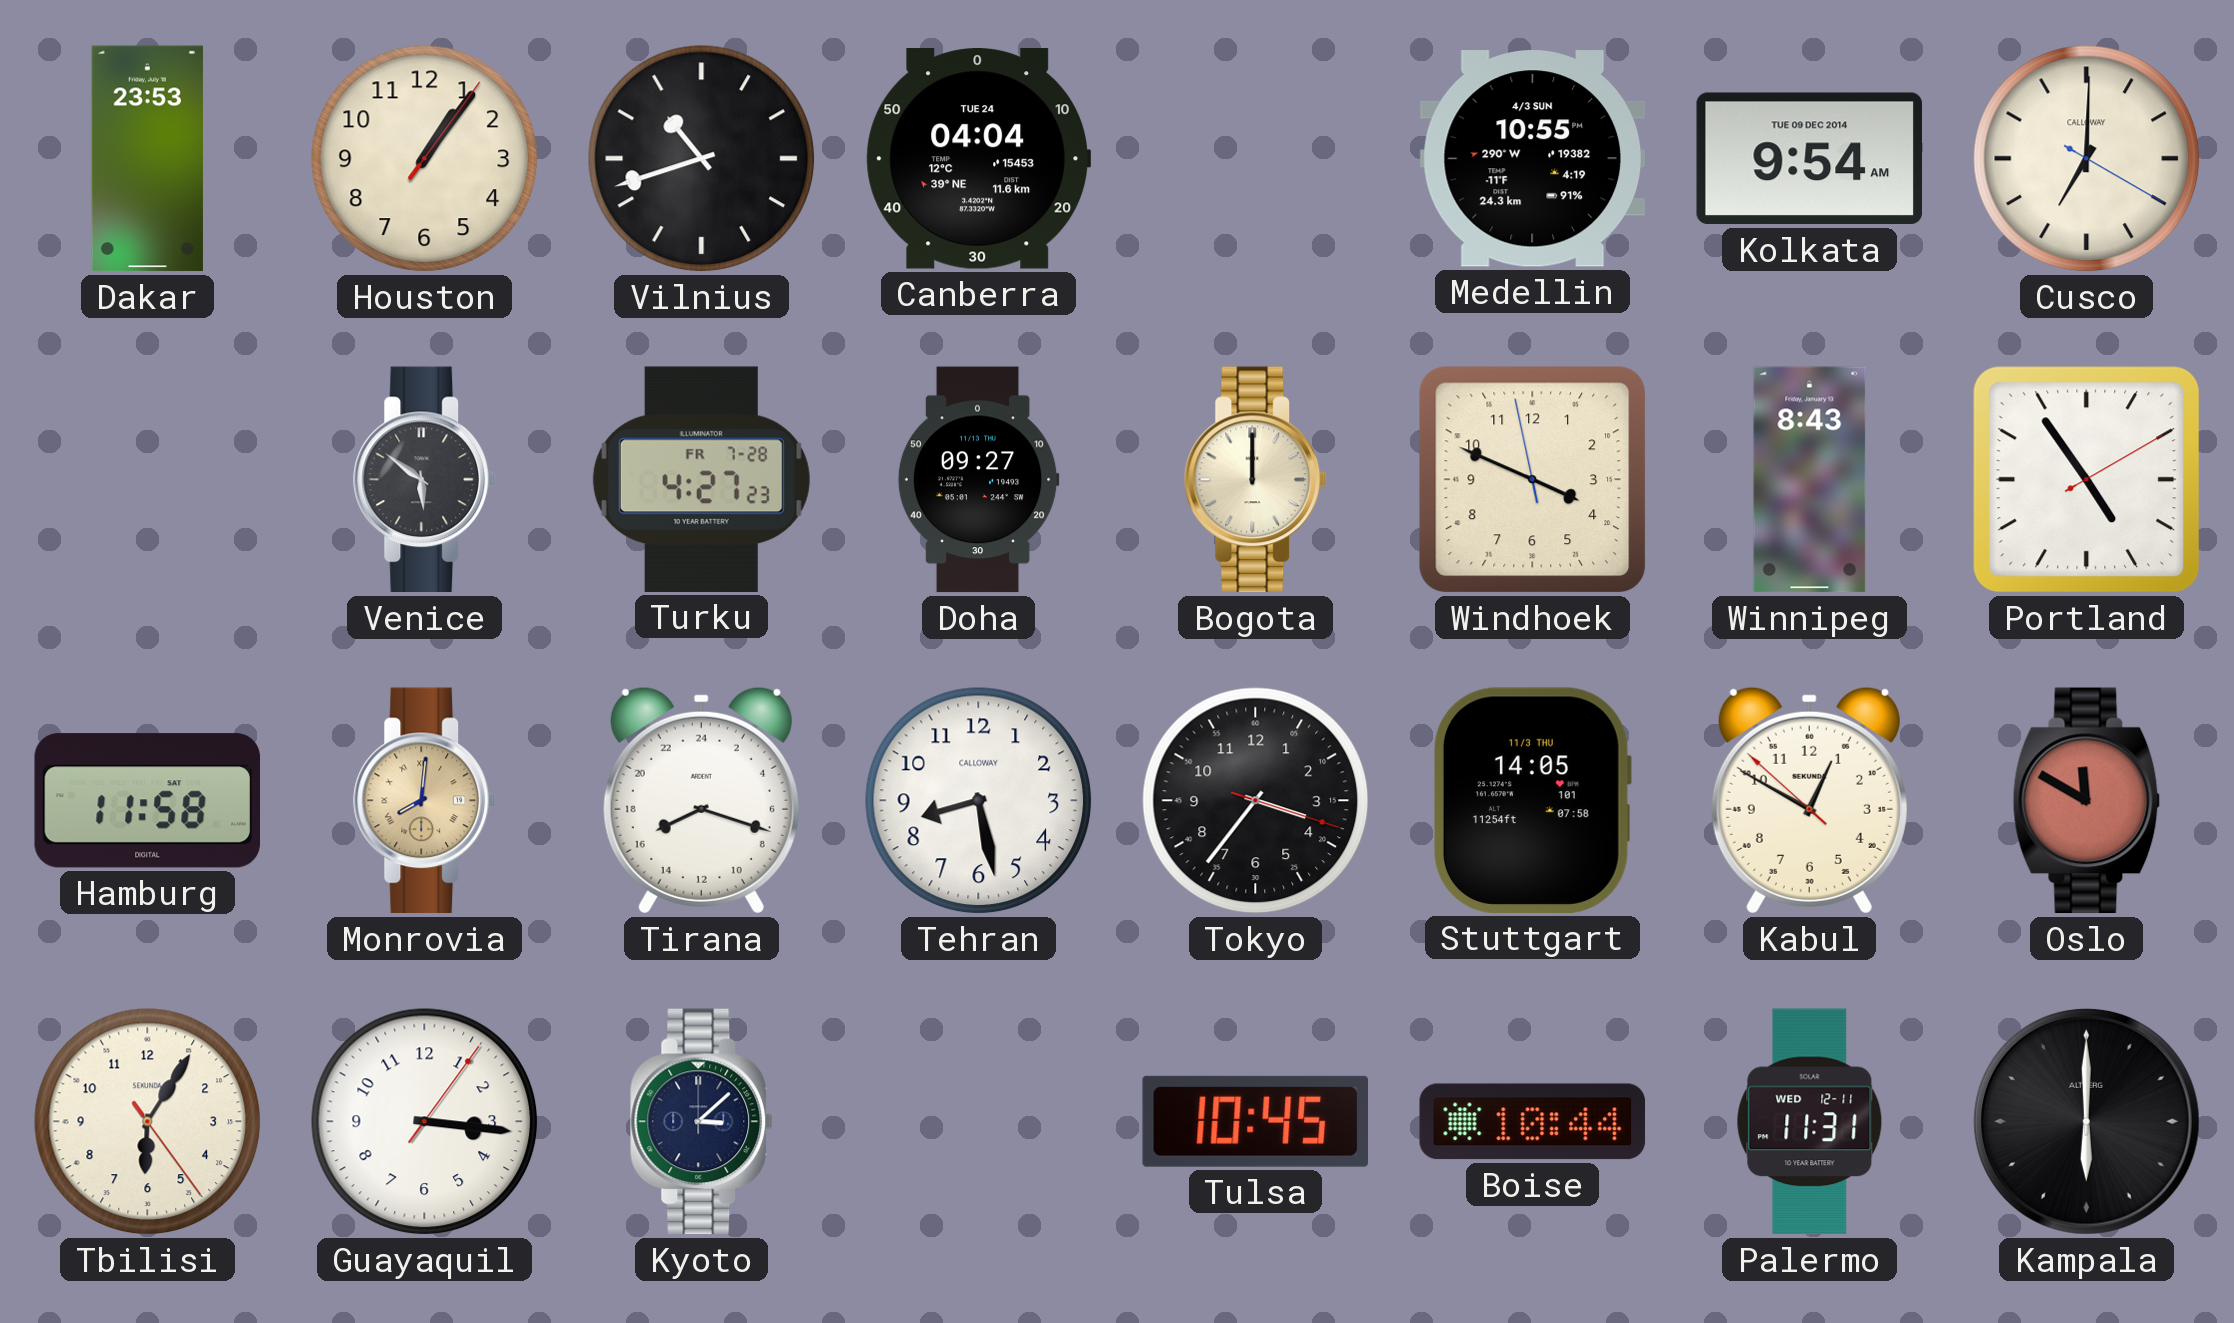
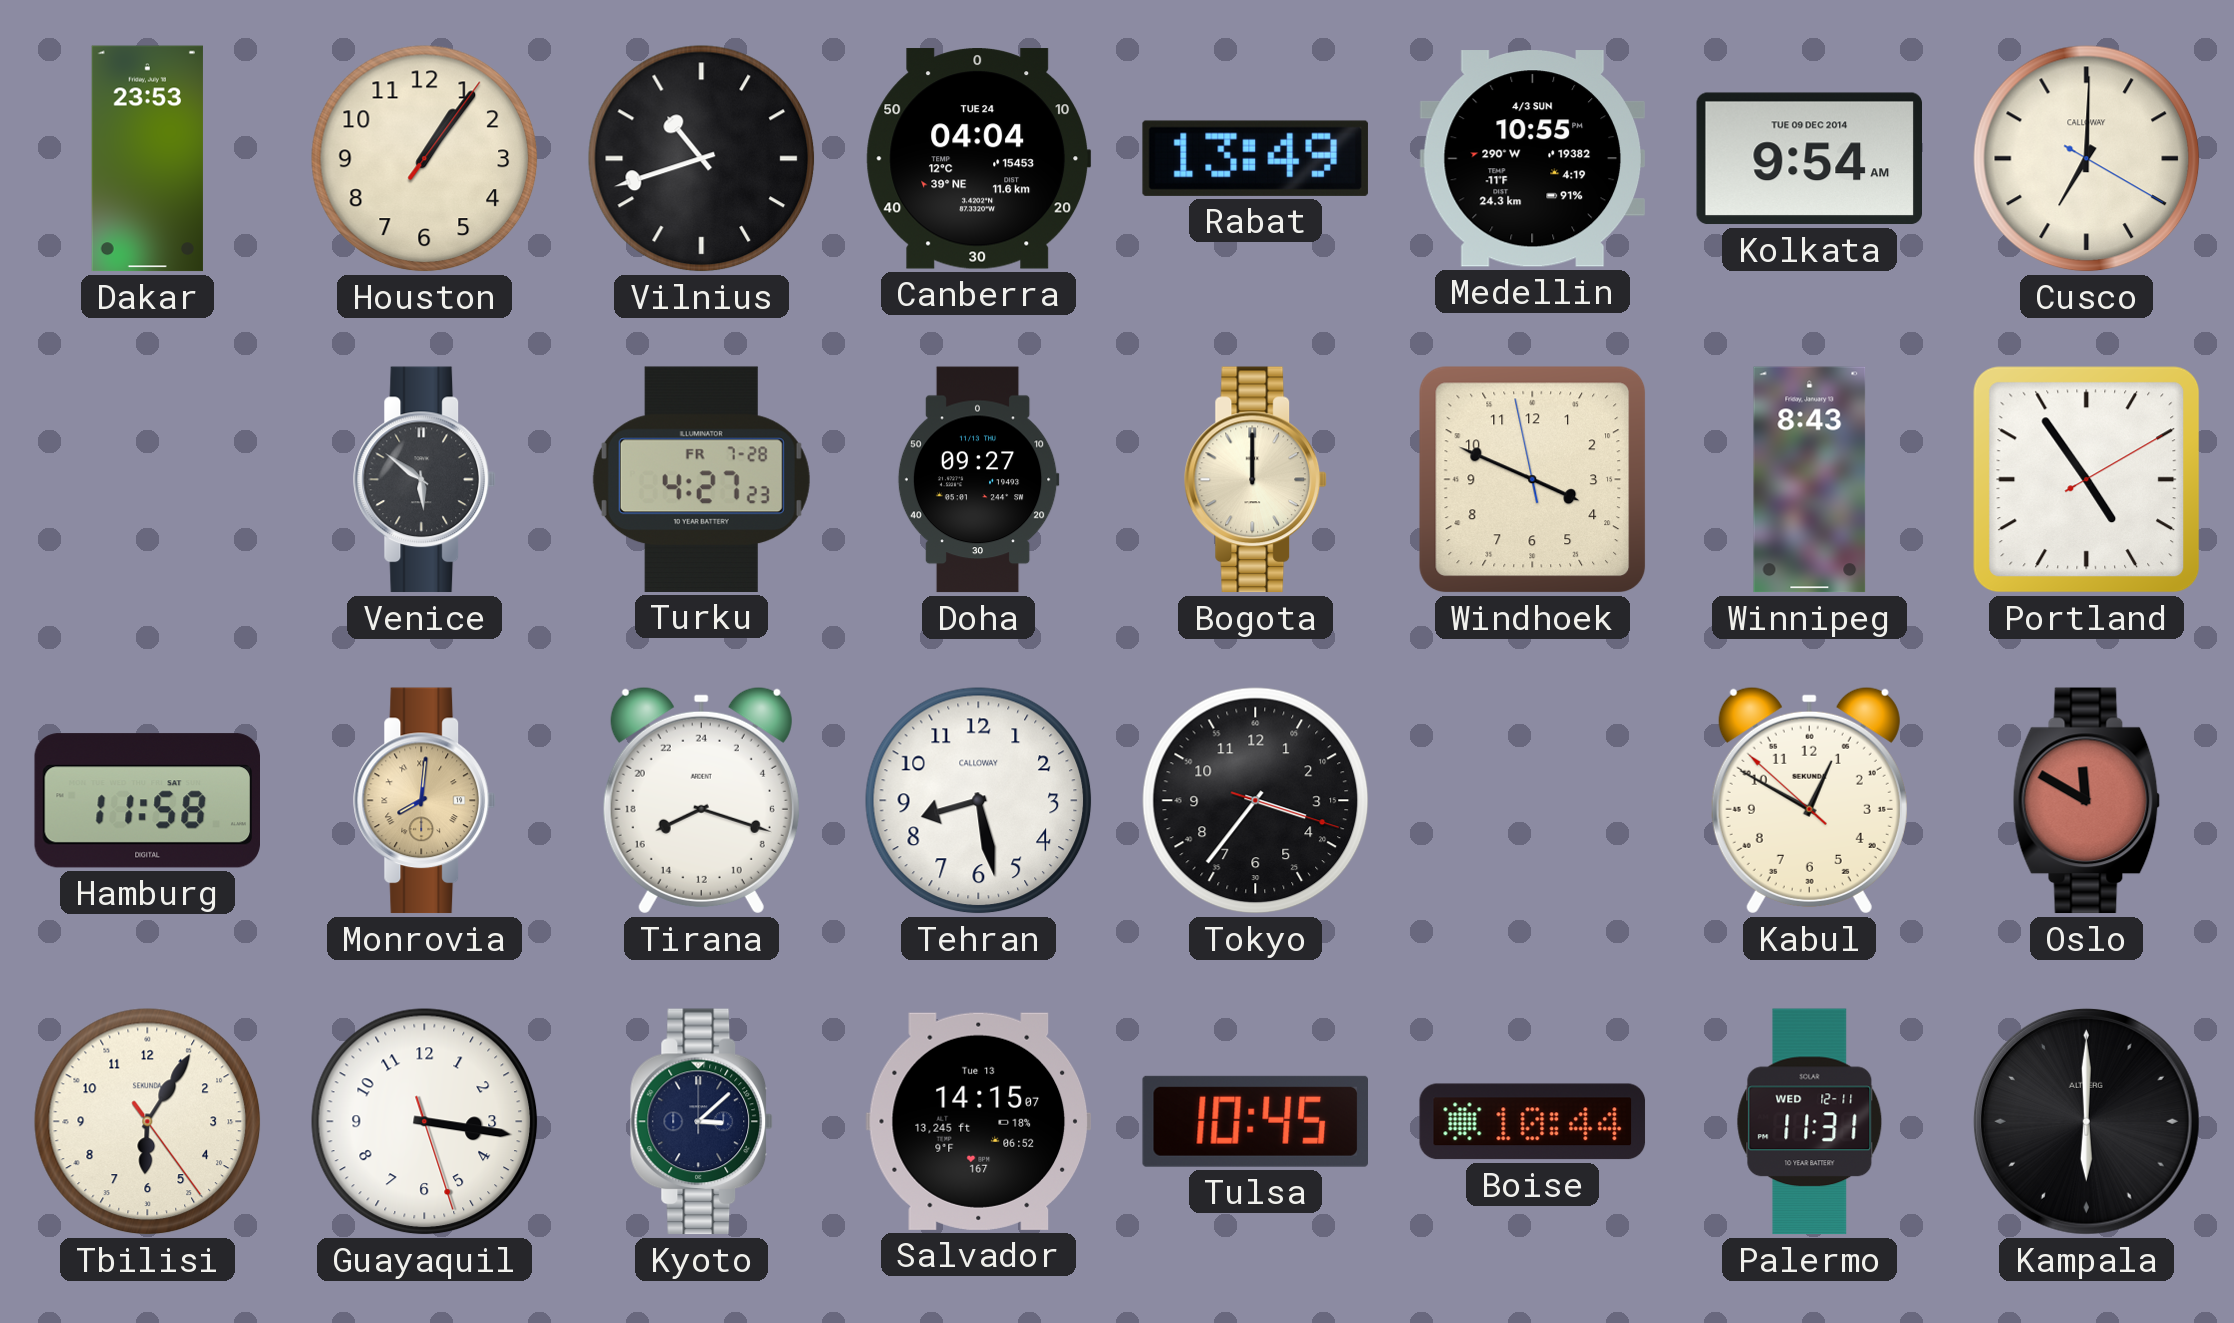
Rabat: none -> 13:49
Stuttgart: 14:05 -> none
Guayaquil: 3:16:06 -> 3:16:27
Salvador: none -> 14:15
